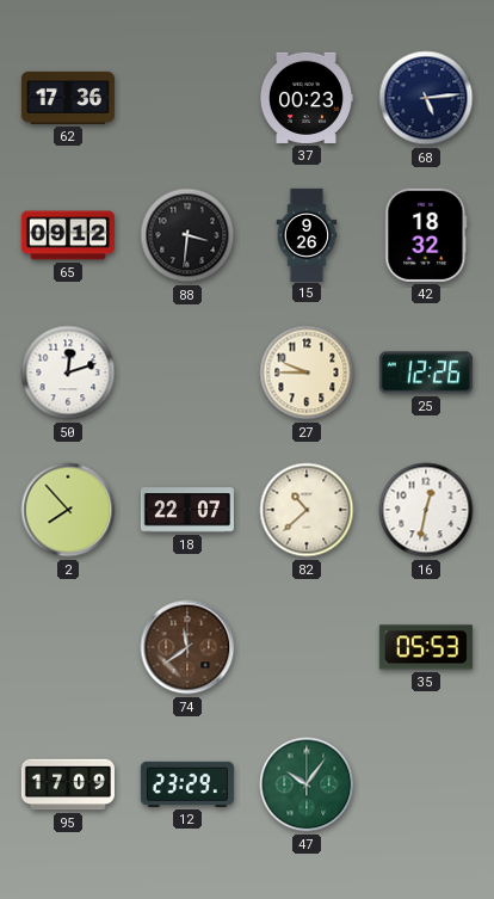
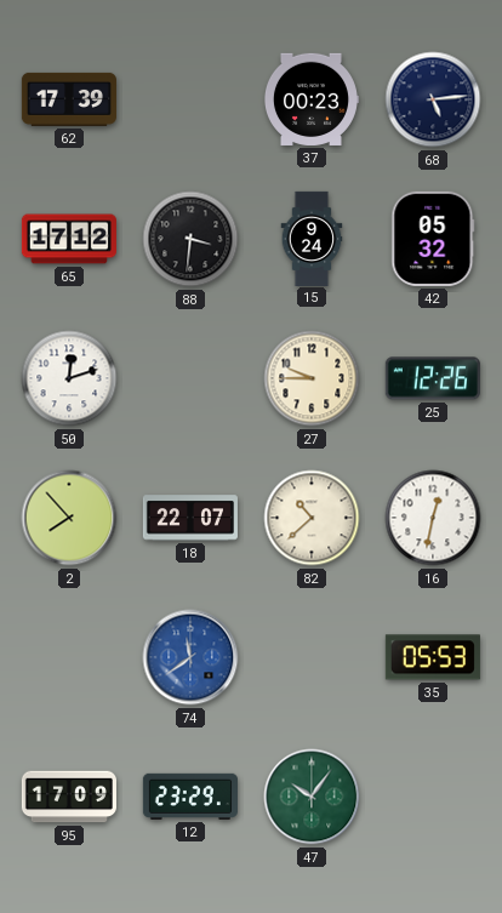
62: 17:36 -> 17:39
65: 09:12 -> 17:12
15: 9:26 -> 9:24
42: 18:32 -> 05:32
74 dial: brown -> blue
